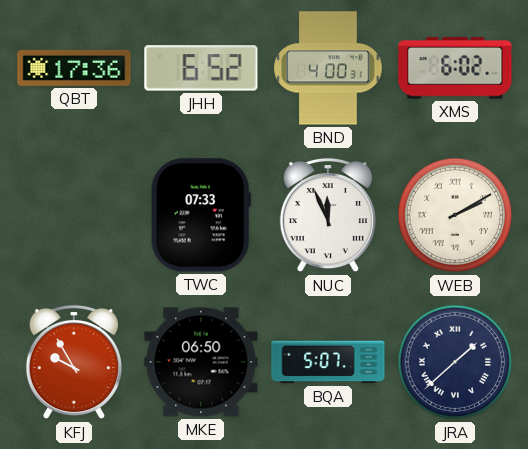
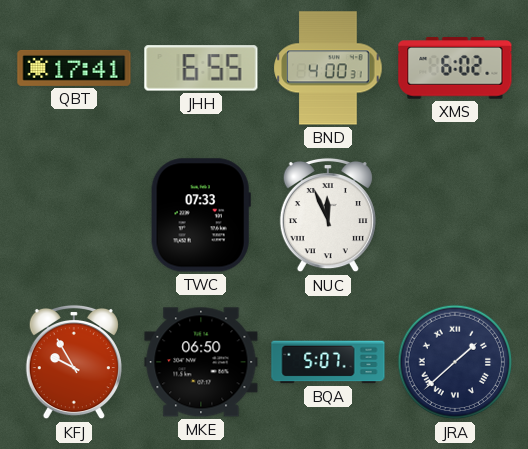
QBT: 17:36 -> 17:41
JHH: 6:52 -> 6:55
WEB: 2:10 -> none
